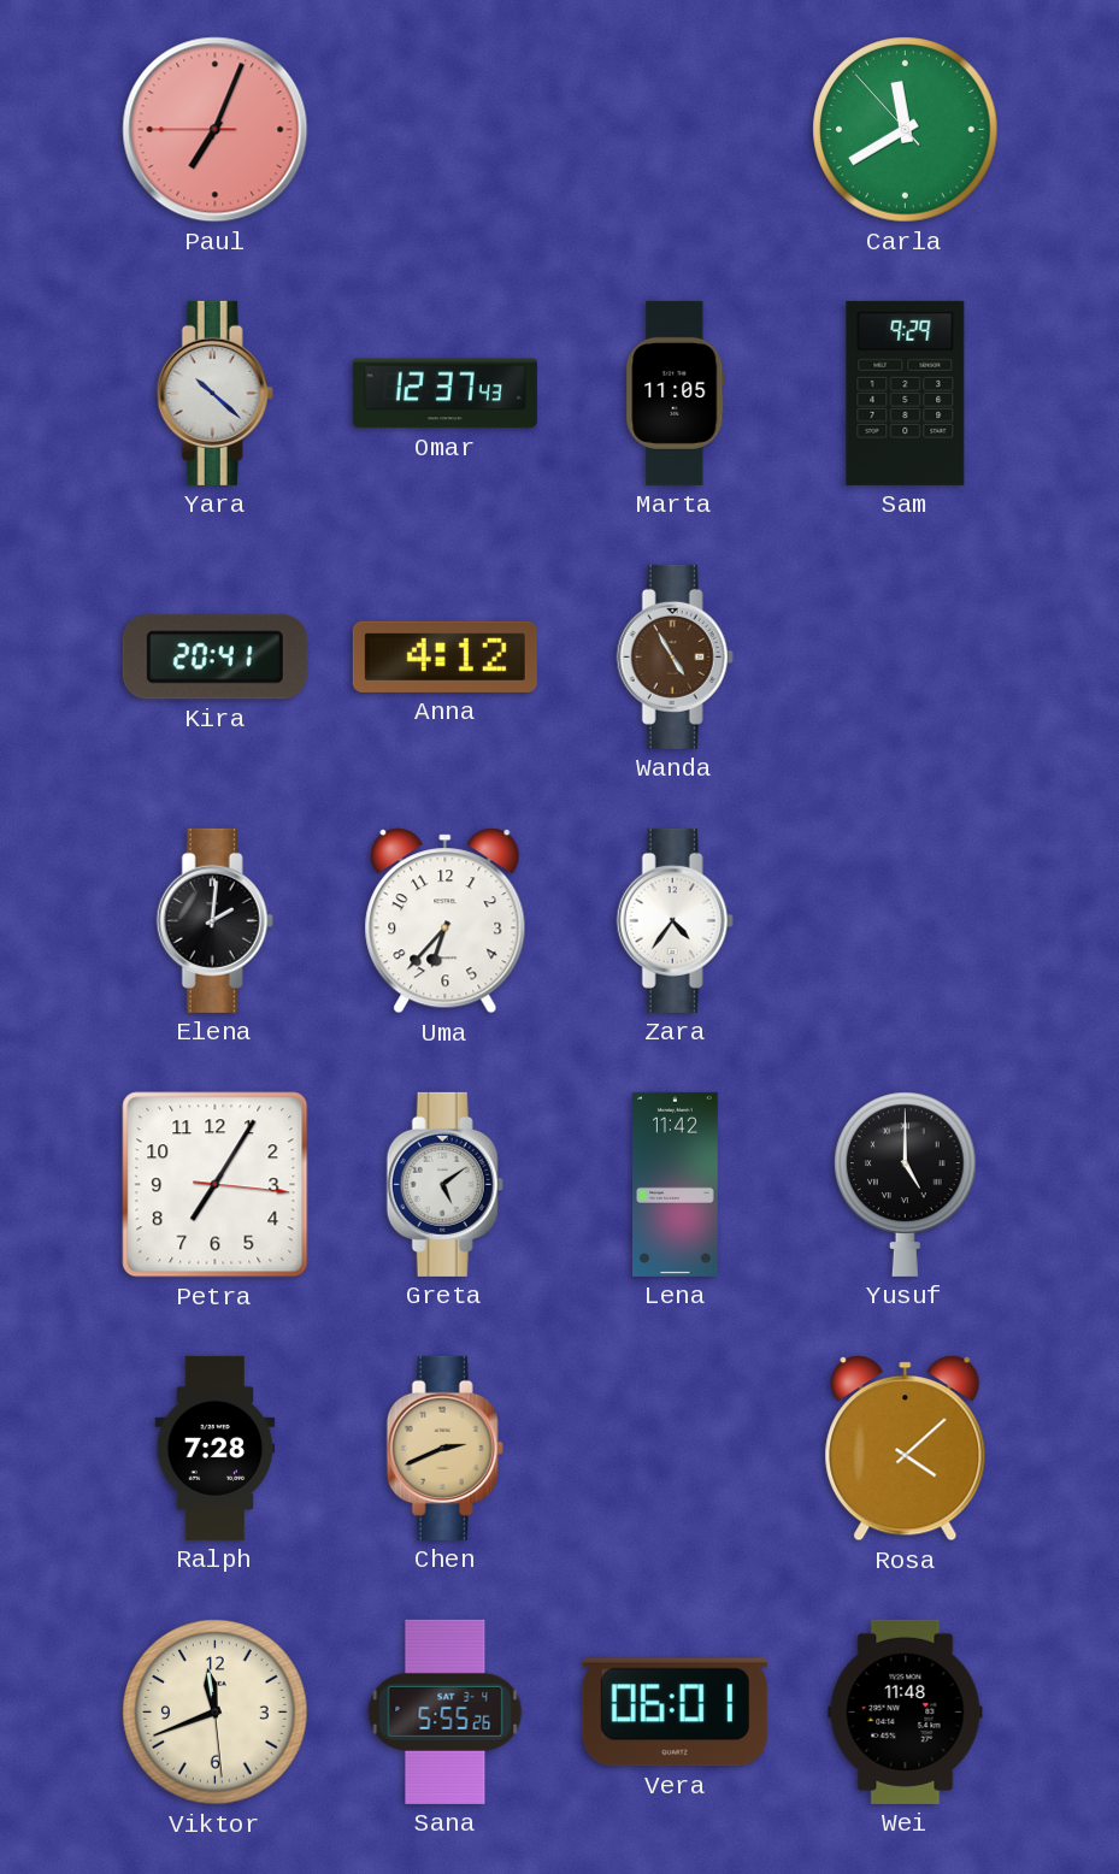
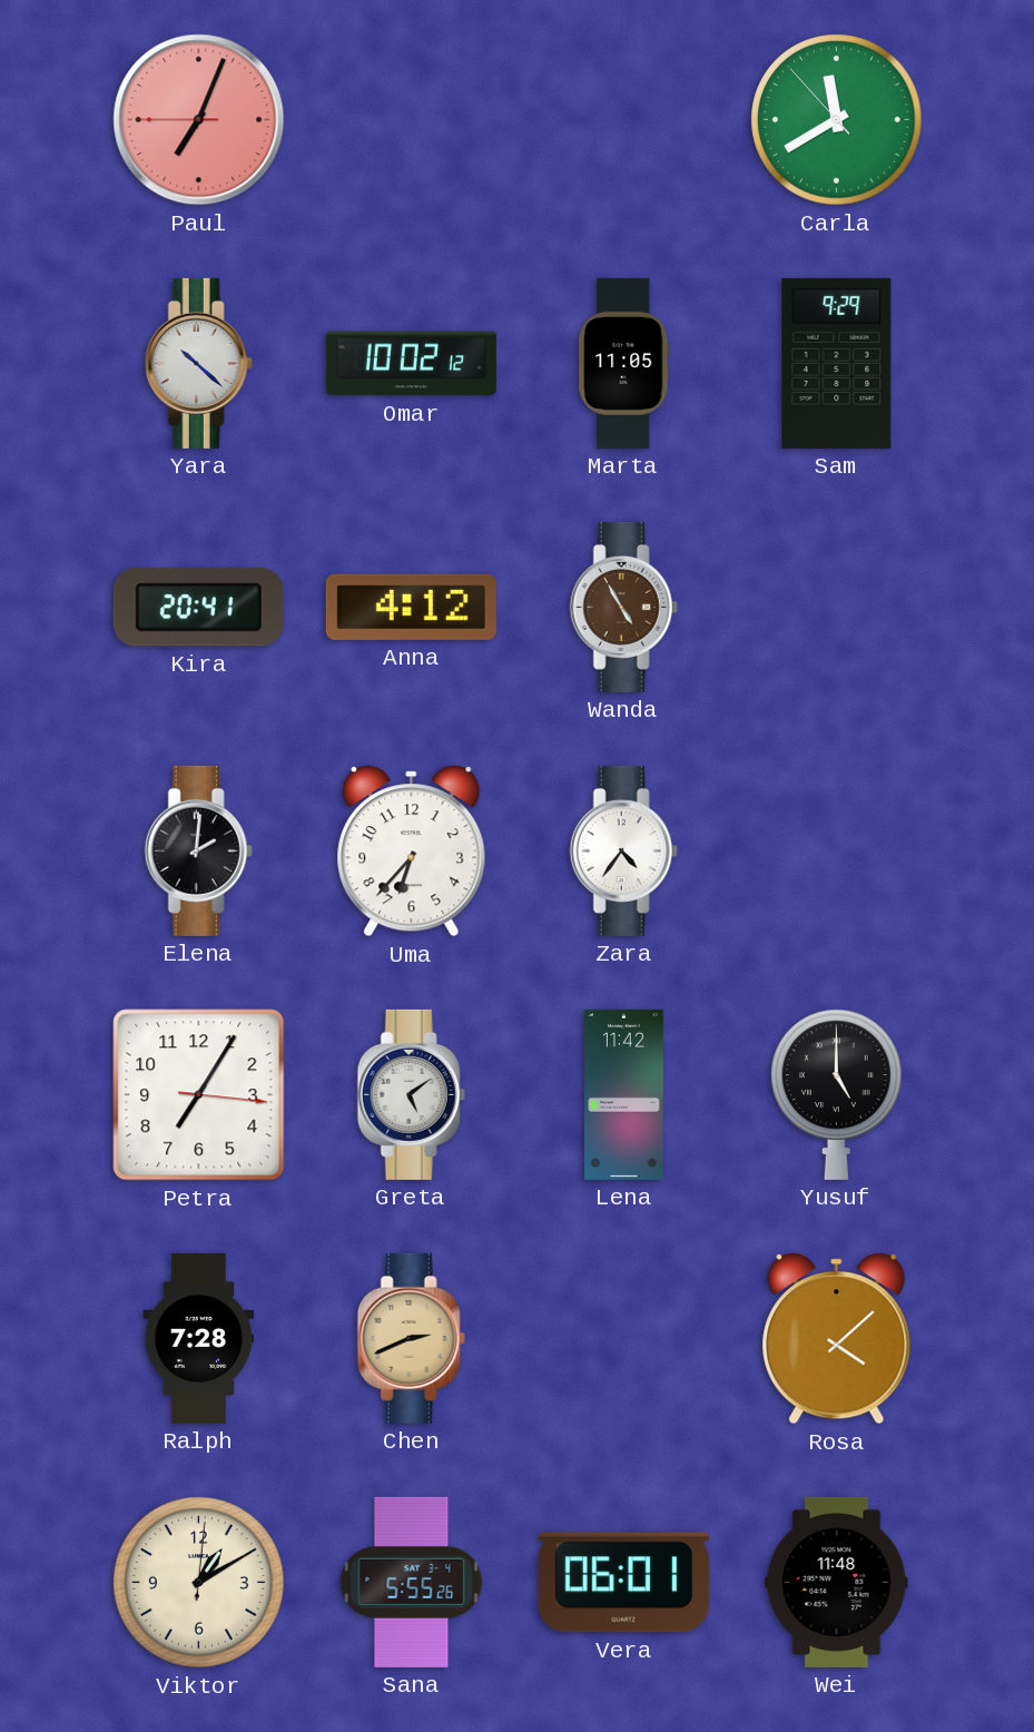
Omar: 12:37 -> 10:02
Viktor: 11:41 -> 1:10
